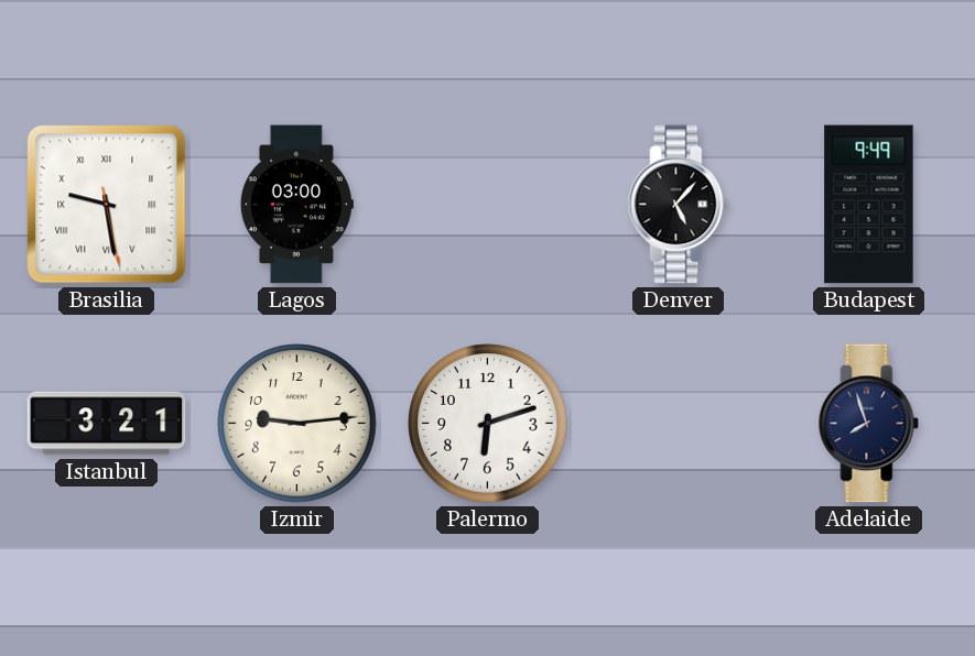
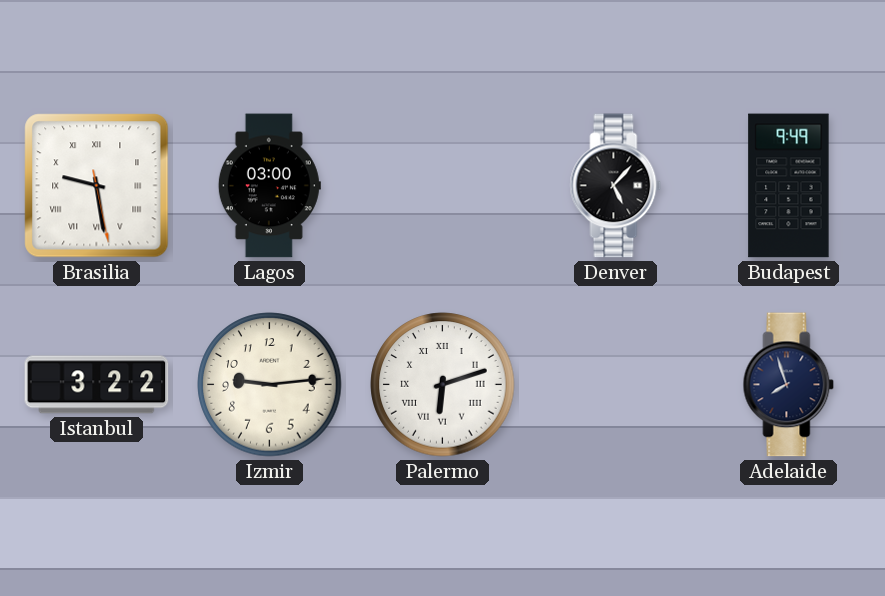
Istanbul: 3:21 -> 3:22
Palermo numerals: Arabic -> Roman
